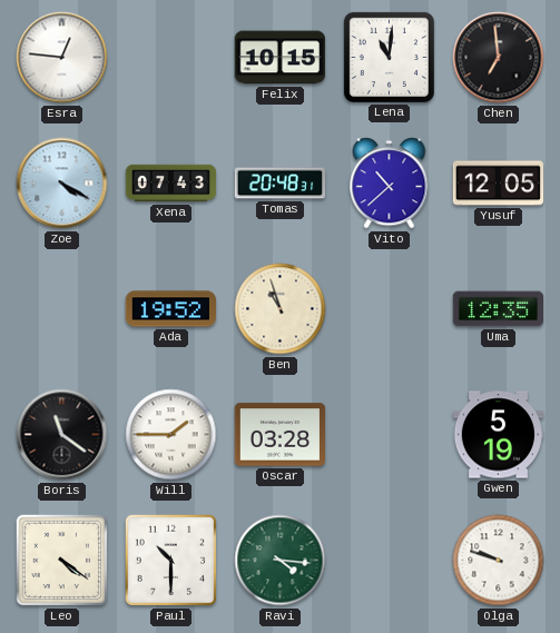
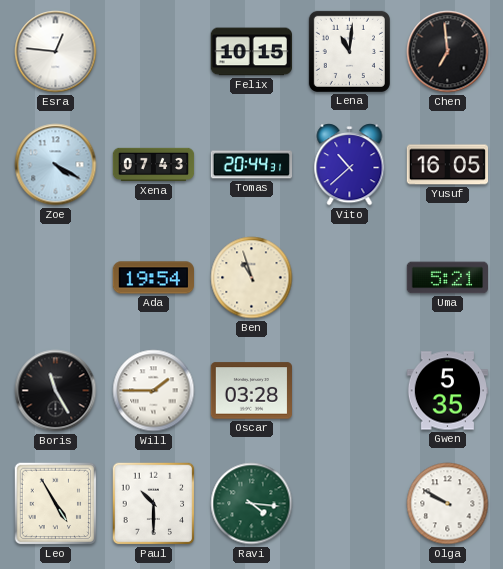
Tomas: 20:48 -> 20:44
Yusuf: 12:05 -> 16:05
Ada: 19:52 -> 19:54
Uma: 12:35 -> 5:21
Boris: 11:21 -> 11:25
Gwen: 5:19 -> 5:35
Leo: 4:21 -> 4:55
Olga: 9:48 -> 9:50
